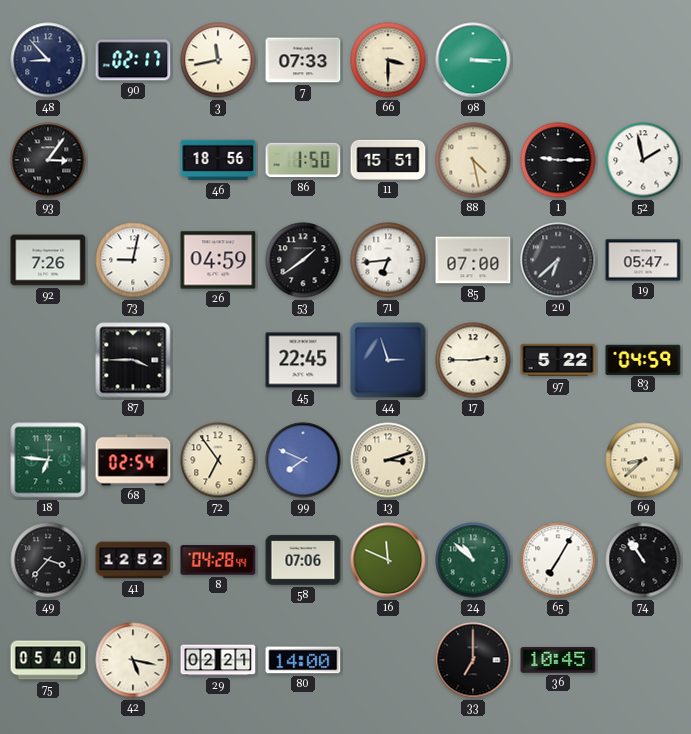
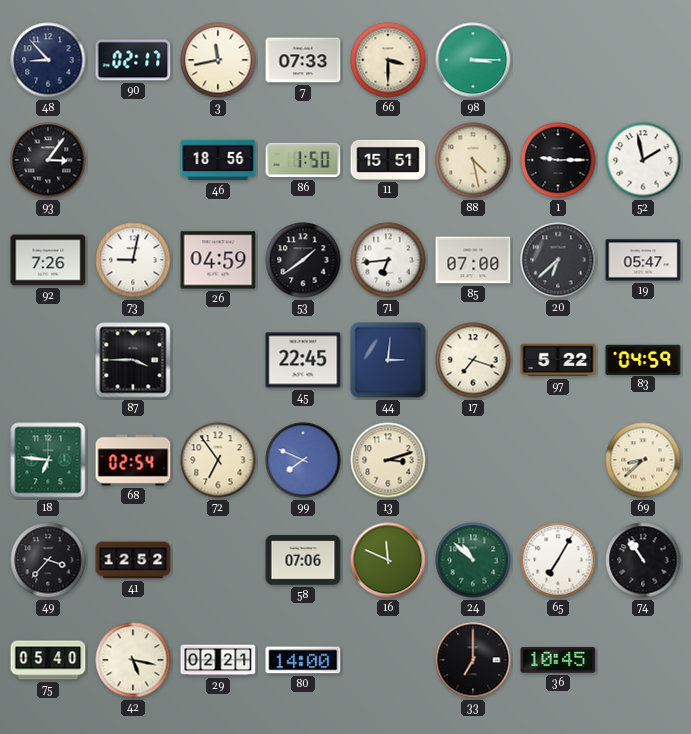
44: 2:57 -> 3:01
17: 2:45 -> 7:18
8: 04:28 -> none
